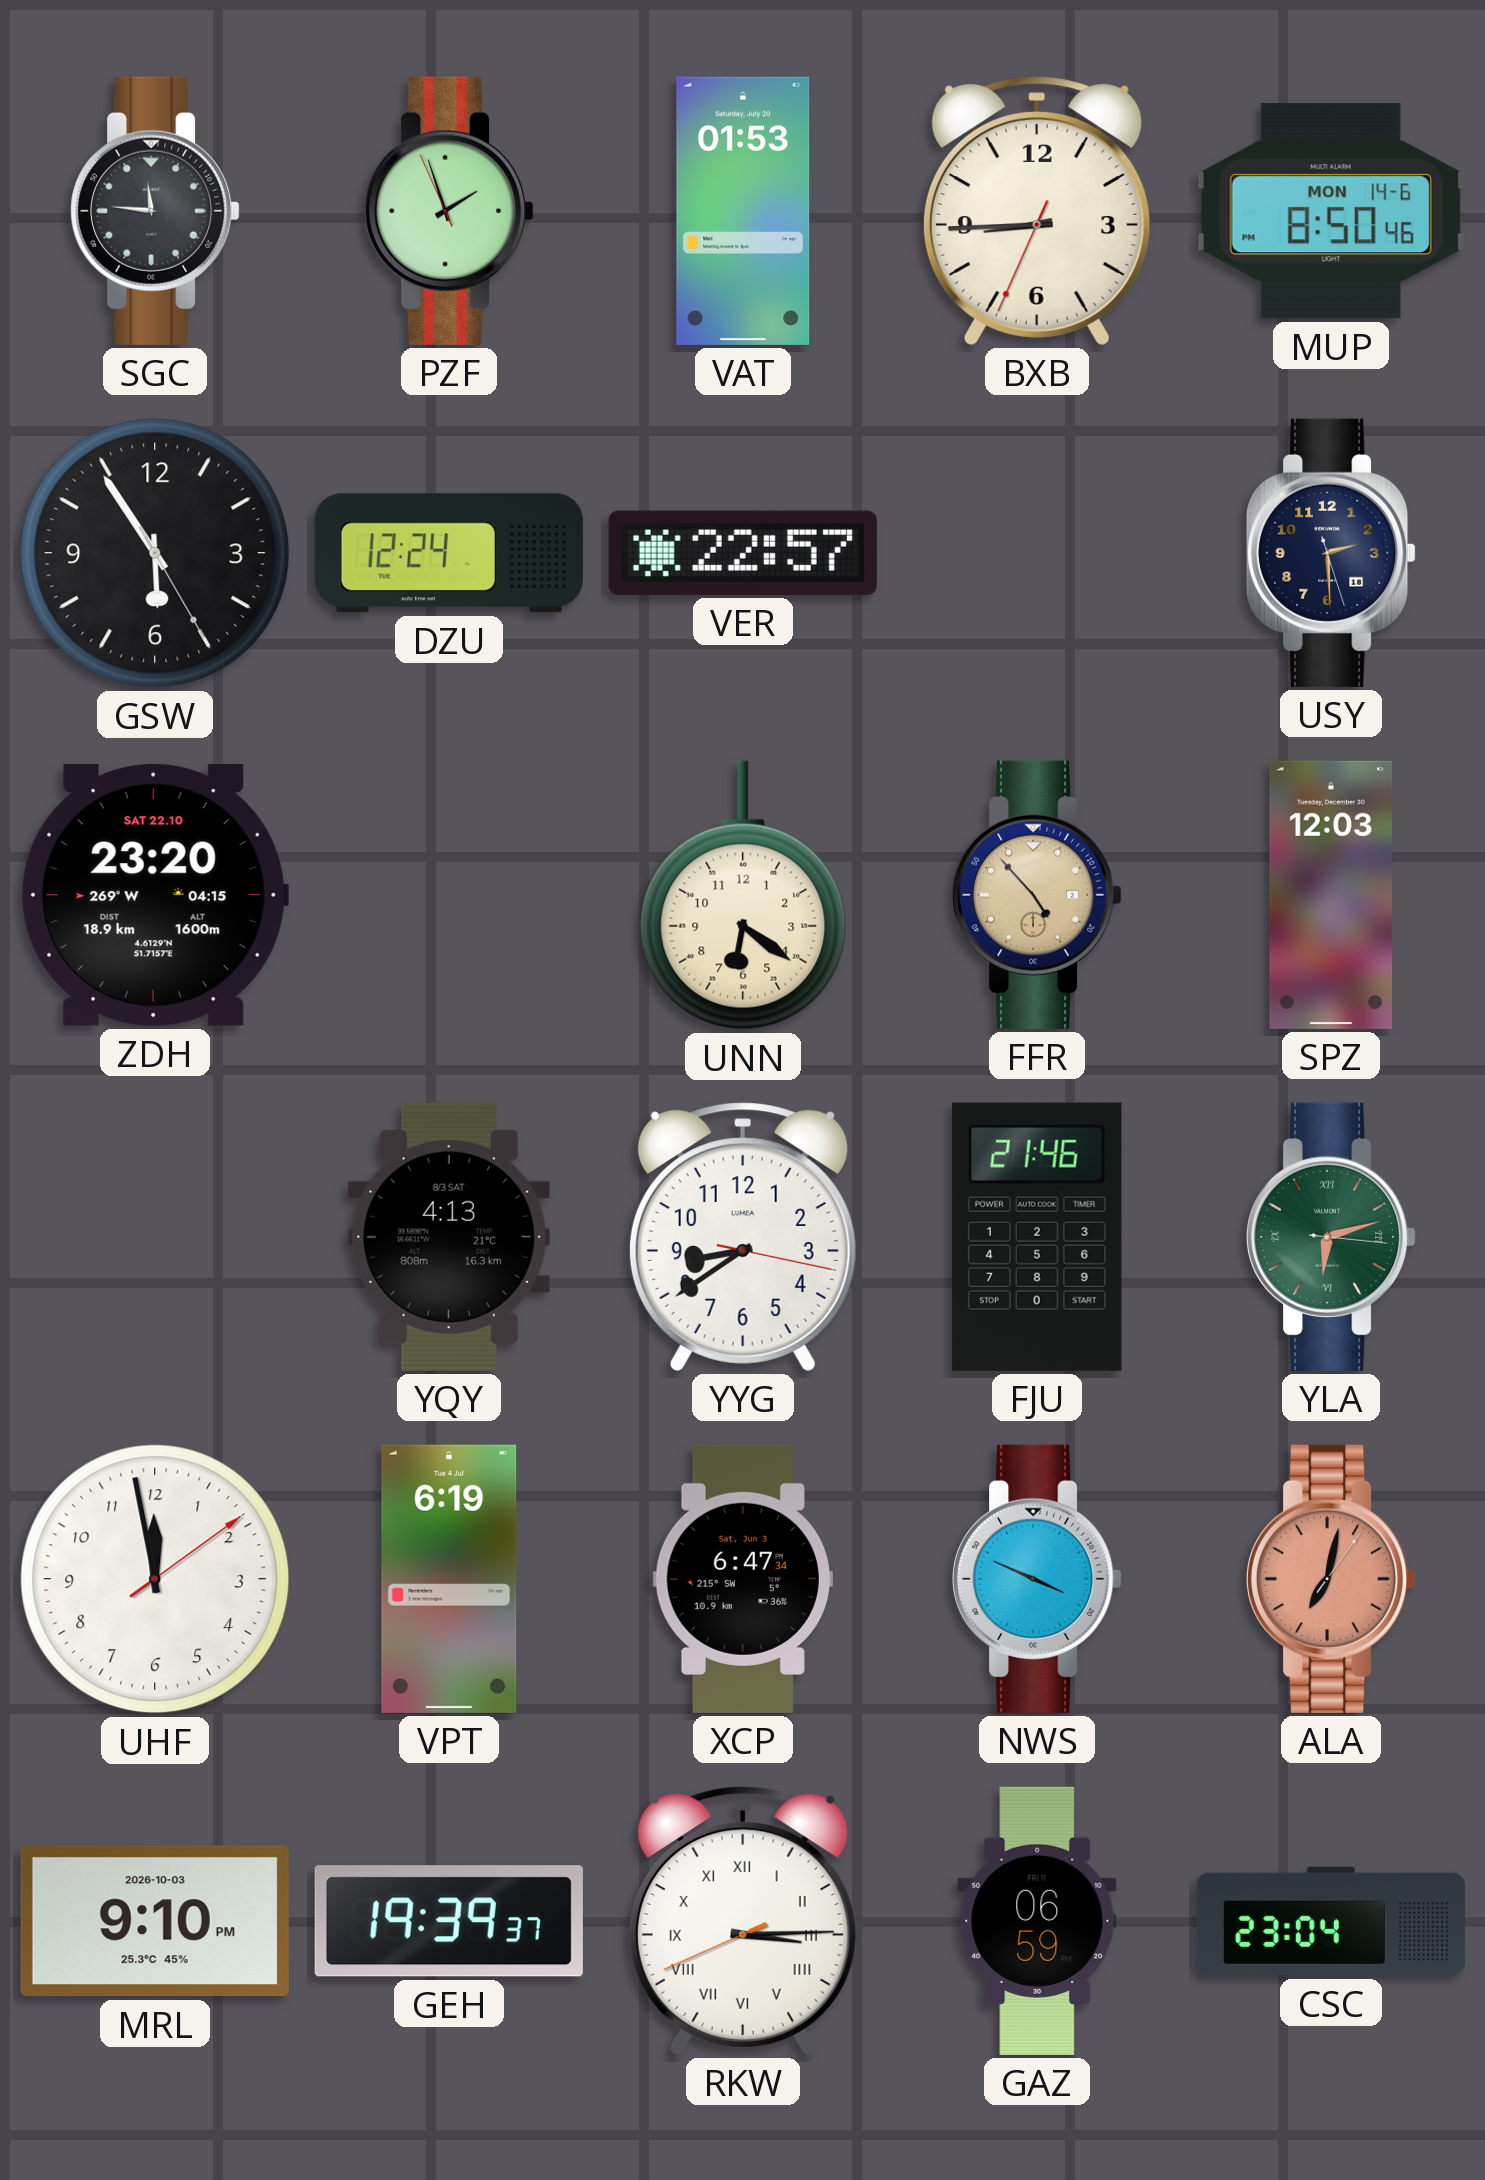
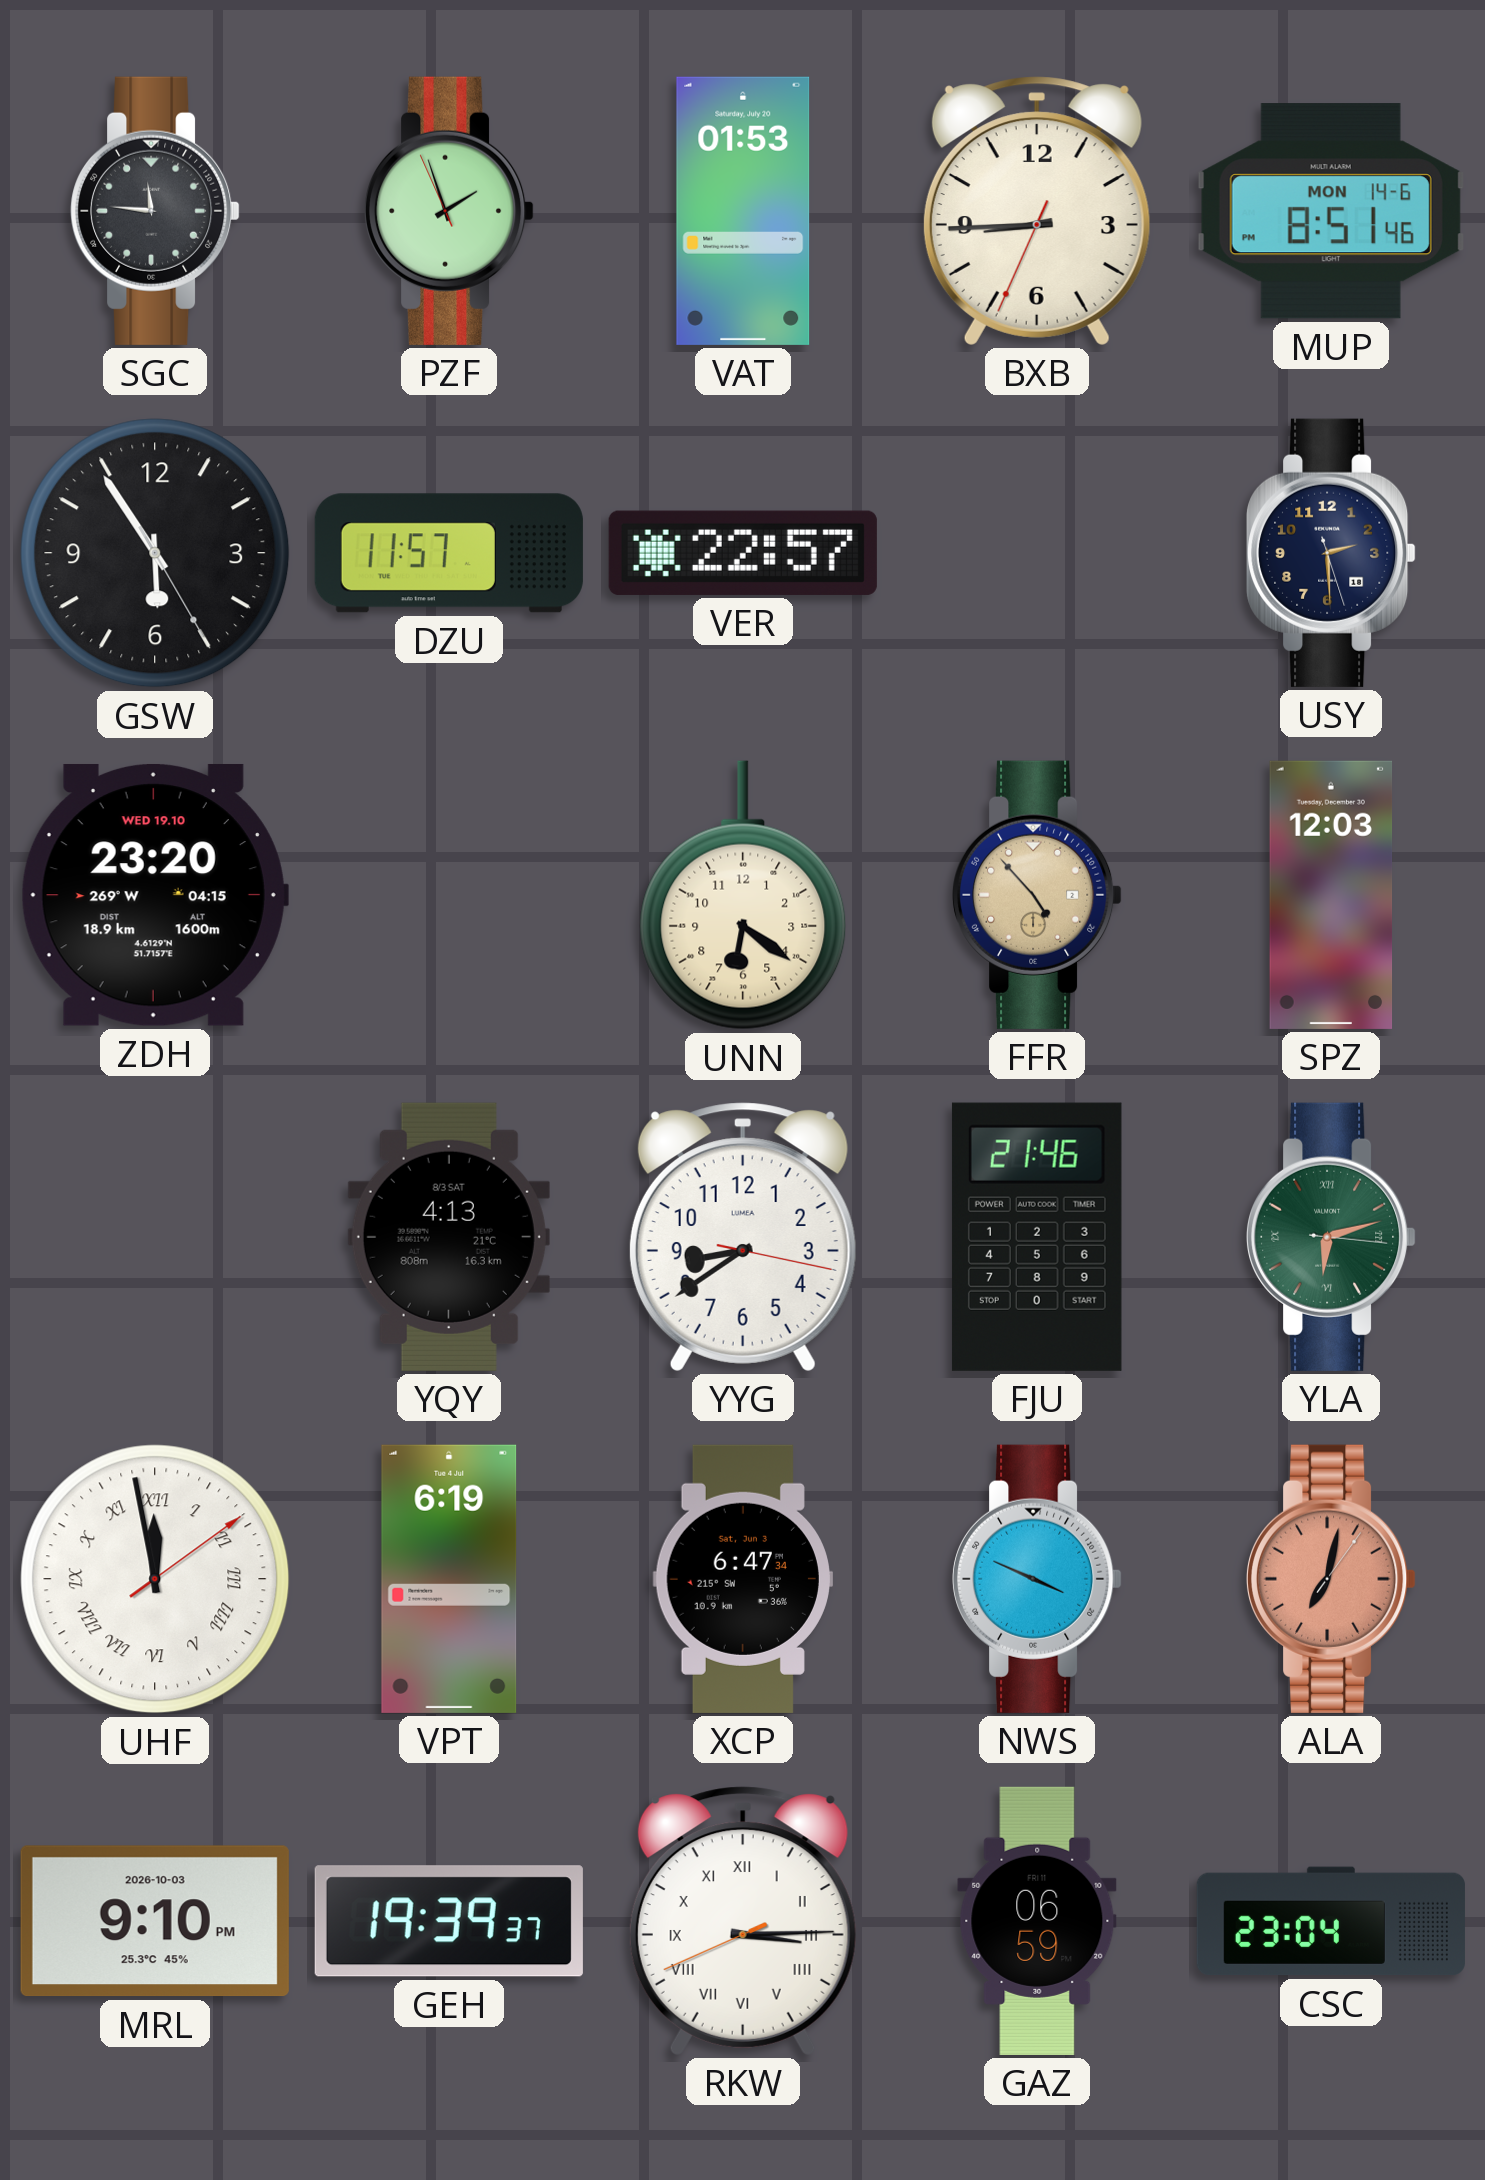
MUP: 8:50 -> 8:51
DZU: 12:24 -> 11:57
ZDH date: SAT 22.10 -> WED 19.10
UHF numerals: Arabic -> Roman
